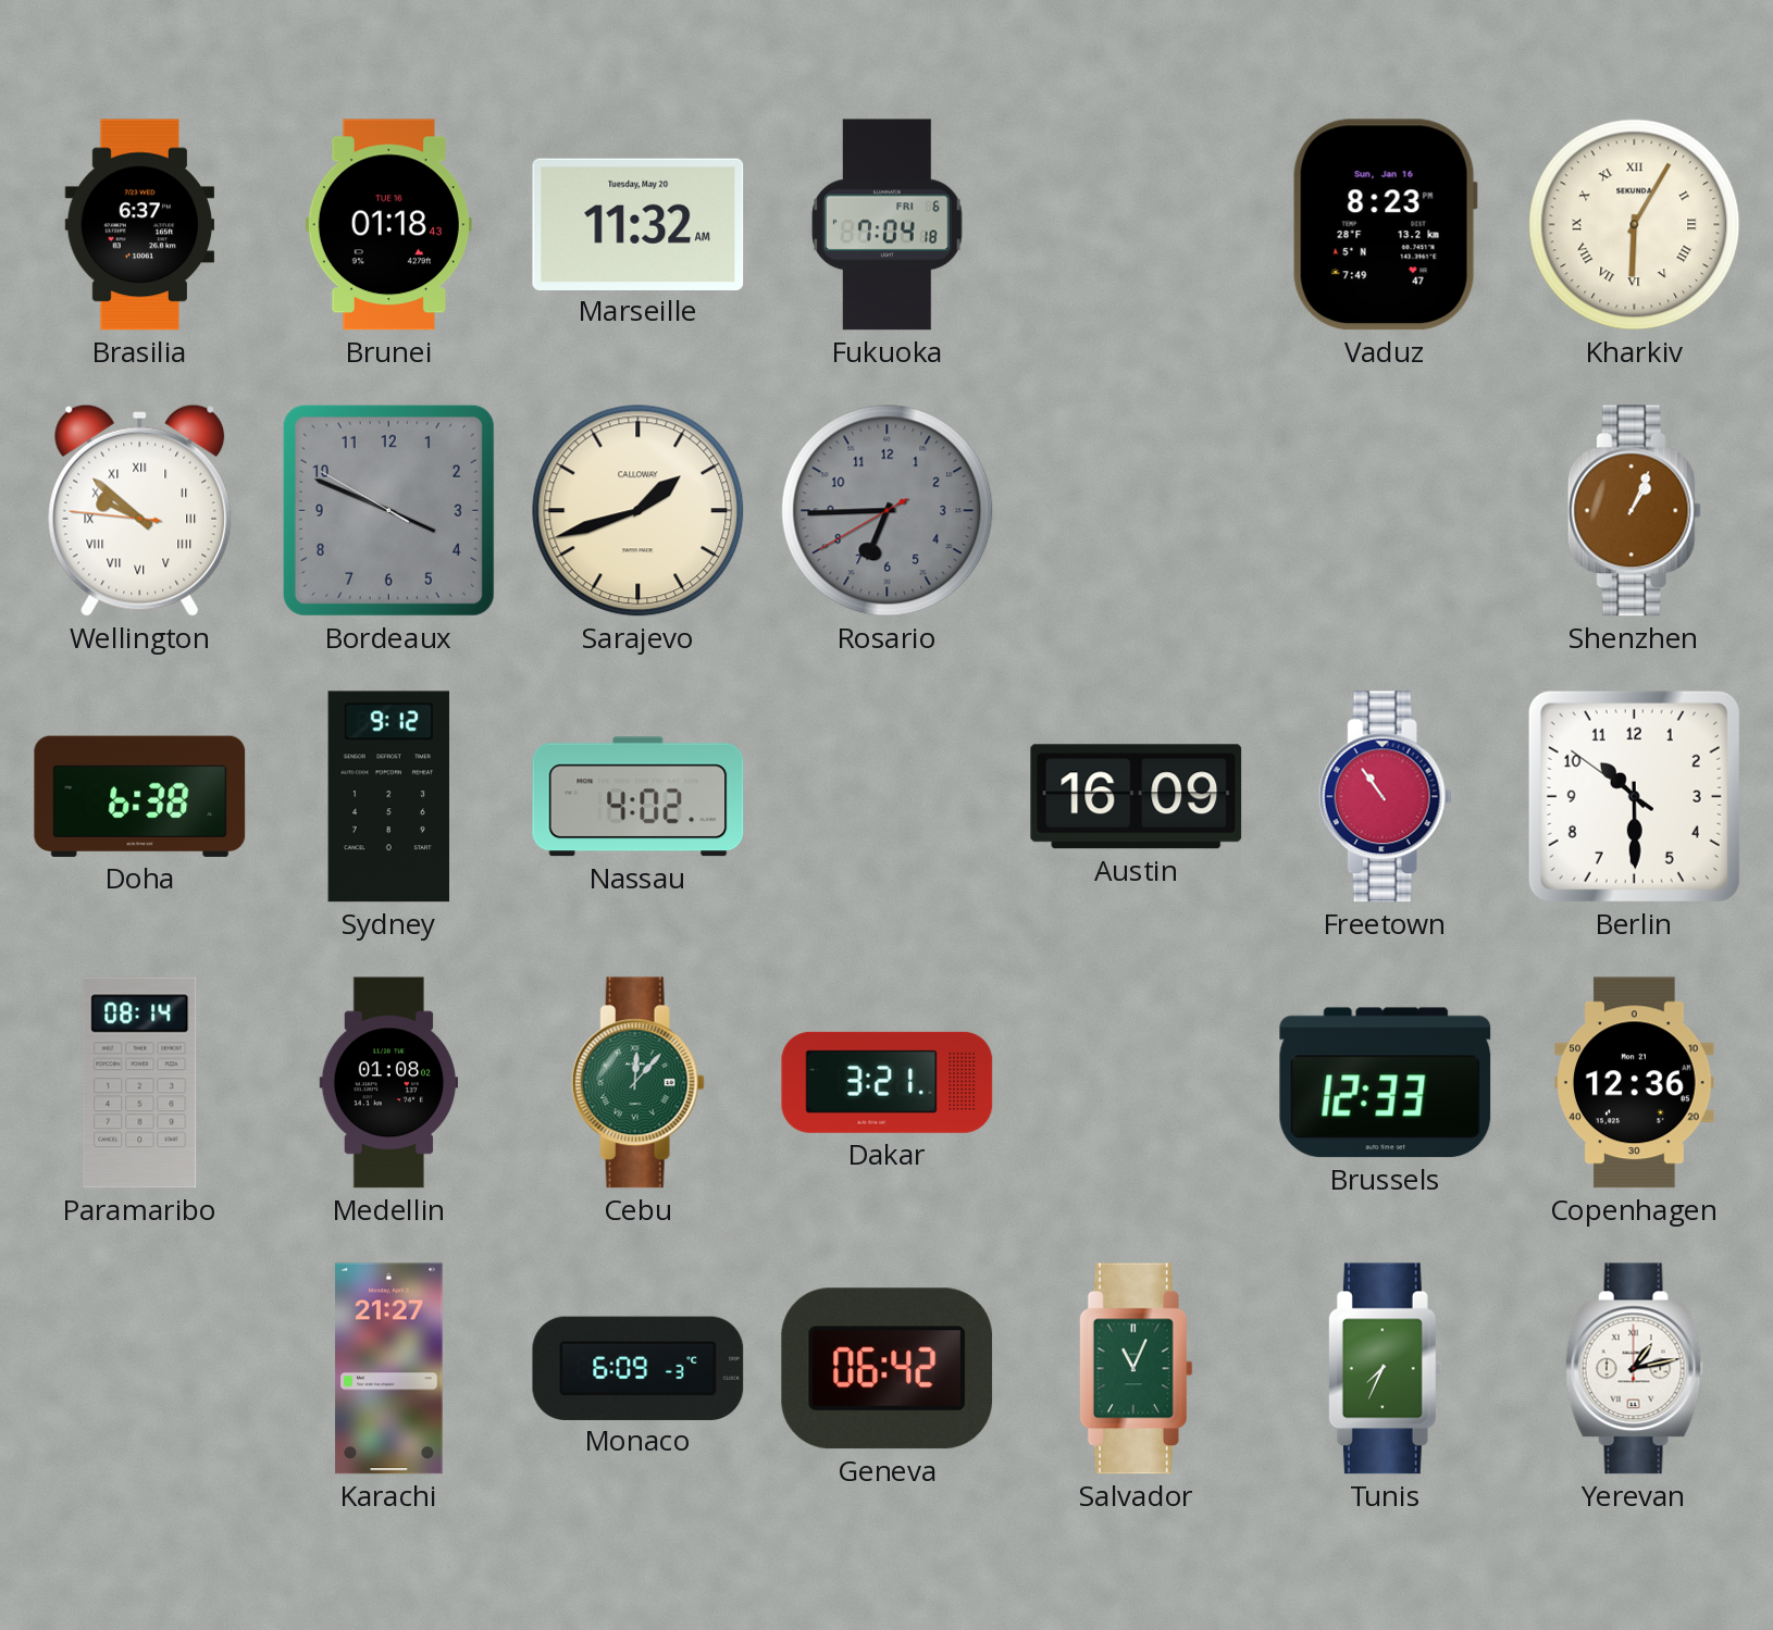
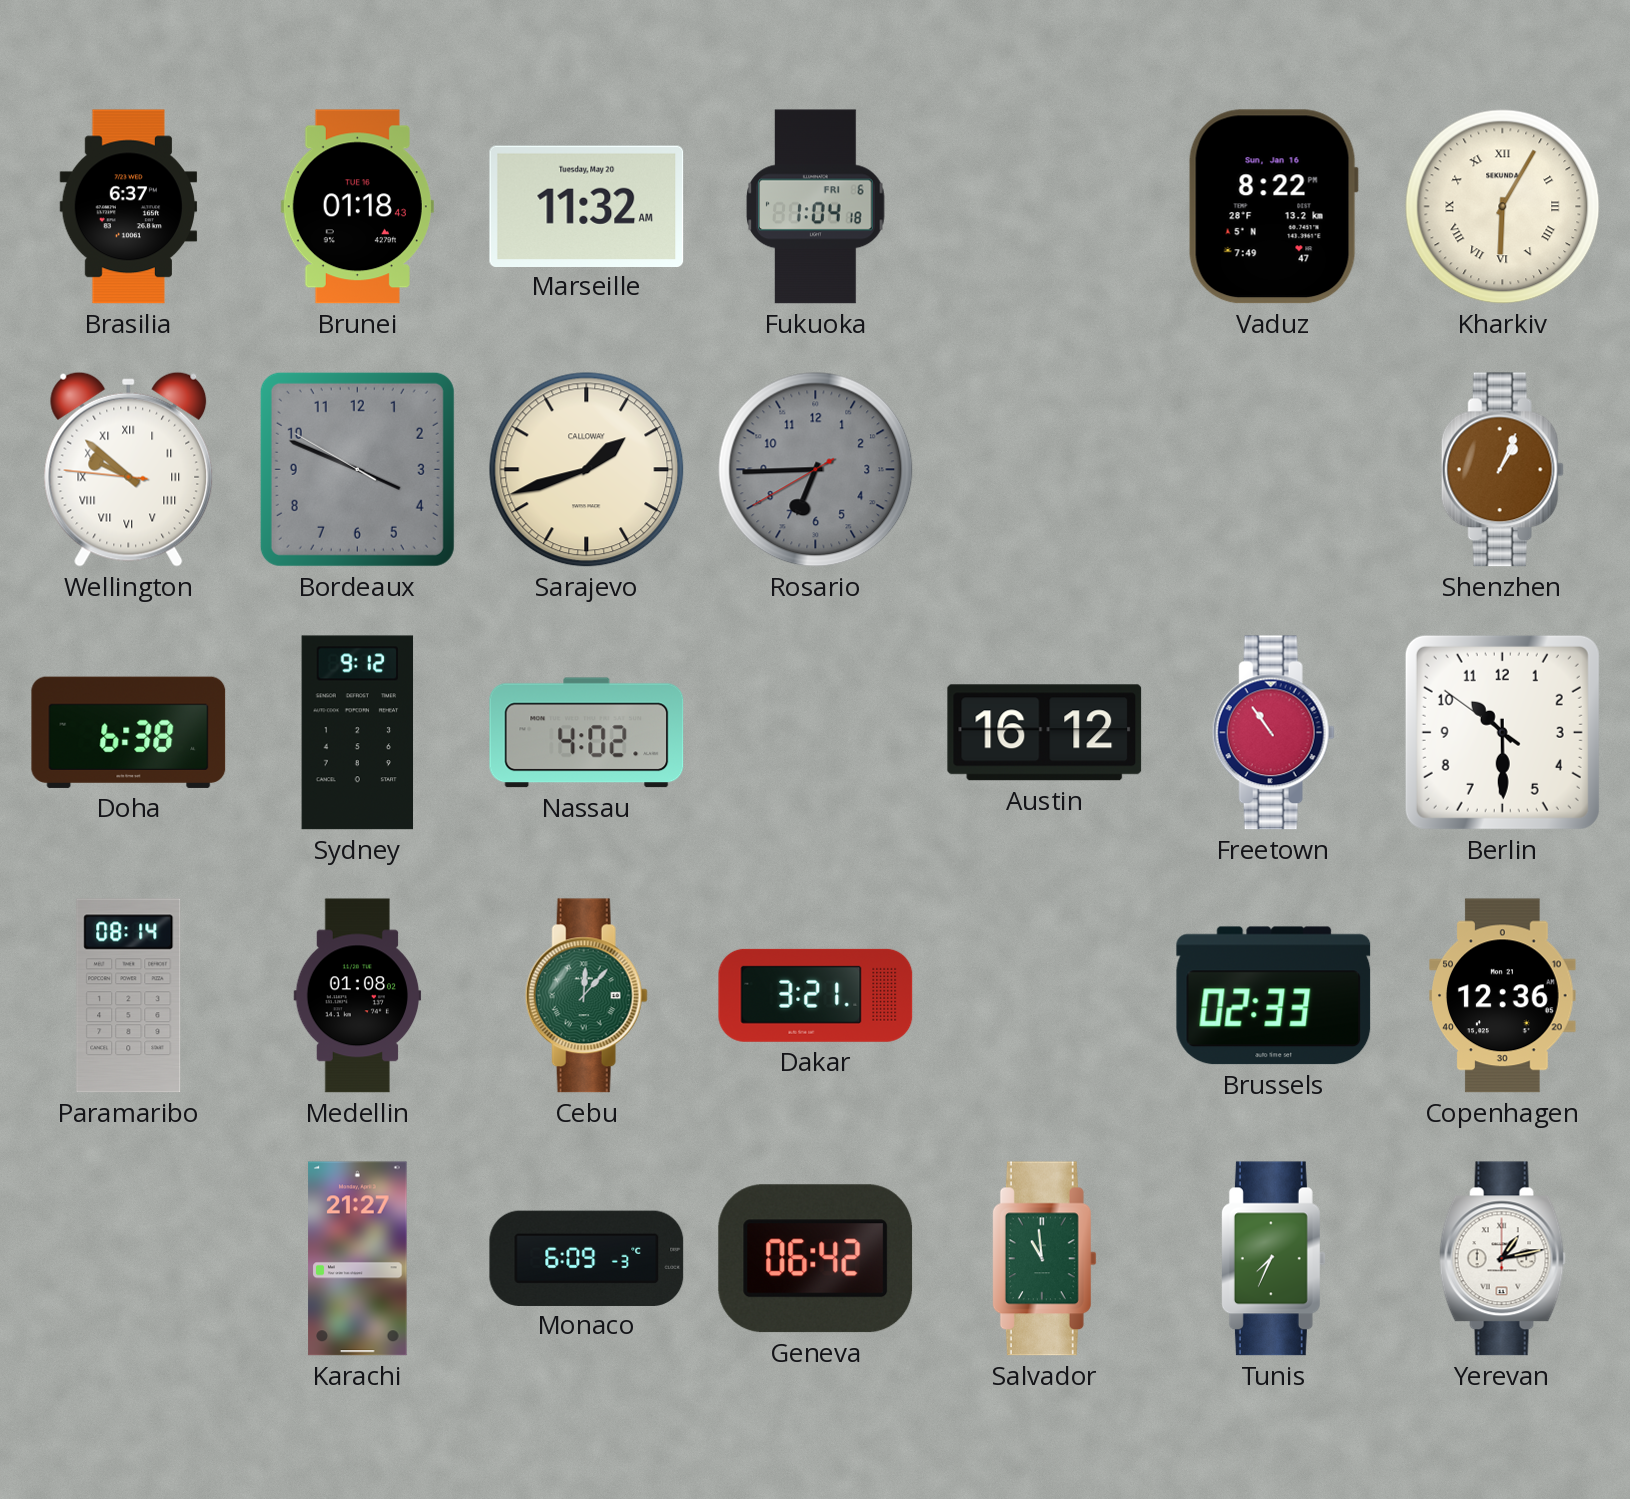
Fukuoka: 7:04 -> 1:04
Vaduz: 8:23 -> 8:22
Austin: 16:09 -> 16:12
Brussels: 12:33 -> 02:33
Salvador: 11:04 -> 10:59
